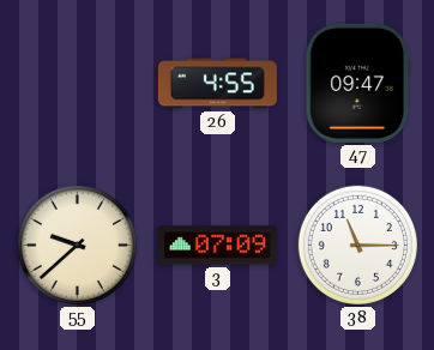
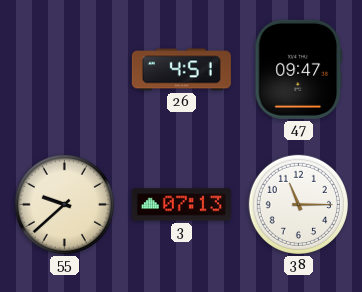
26: 4:55 -> 4:51
3: 07:09 -> 07:13
